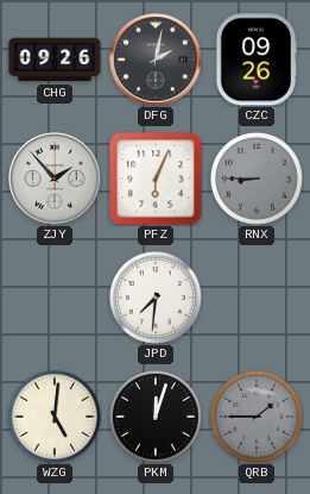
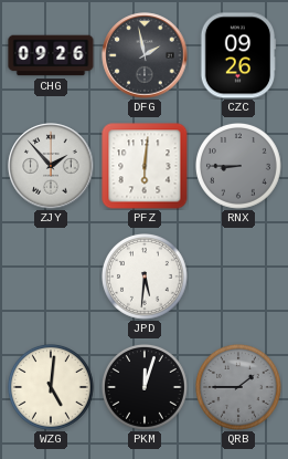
DFG: 2:02 -> 1:58
PFZ: 6:04 -> 6:01
JPD: 7:31 -> 5:31
